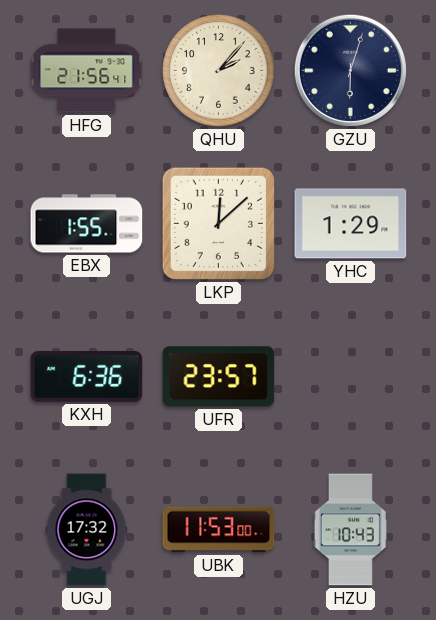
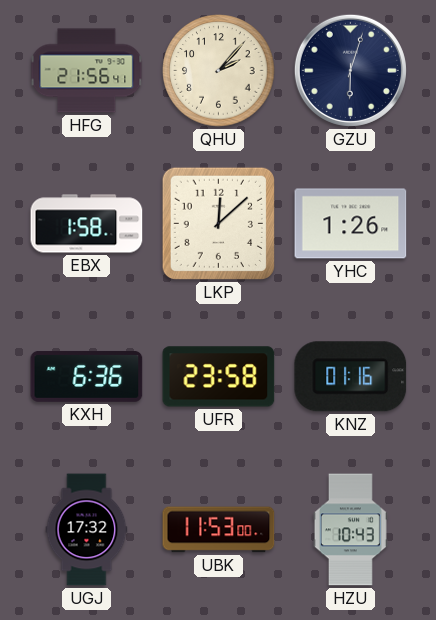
EBX: 1:55 -> 1:58
YHC: 1:29 -> 1:26
UFR: 23:57 -> 23:58
KNZ: none -> 01:16
